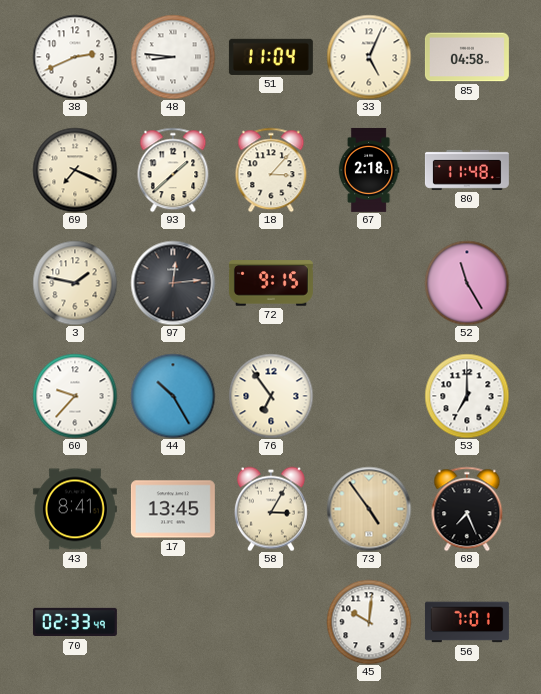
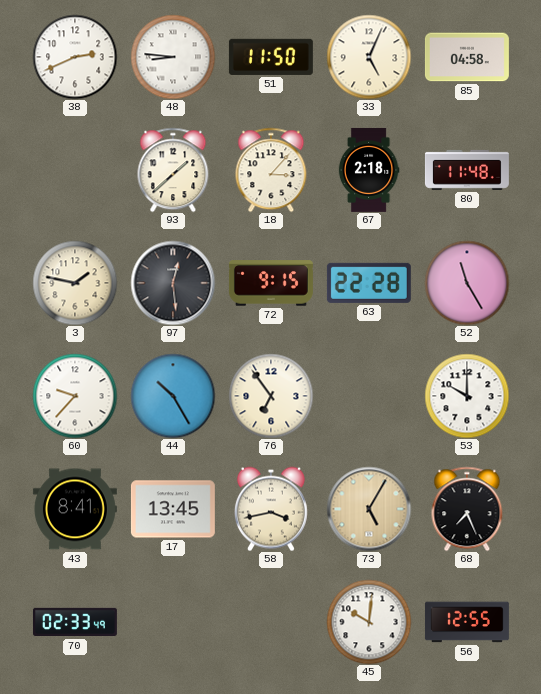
51: 11:04 -> 11:50
69: 7:19 -> none
97: 12:14 -> 12:29
63: none -> 22:28
53: 7:00 -> 10:00
58: 3:05 -> 3:43
73: 4:54 -> 5:05
56: 7:01 -> 12:55
